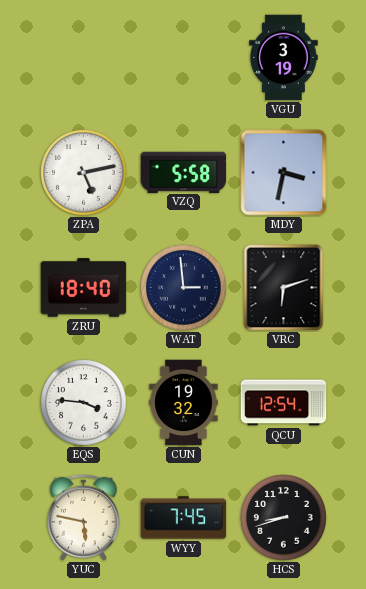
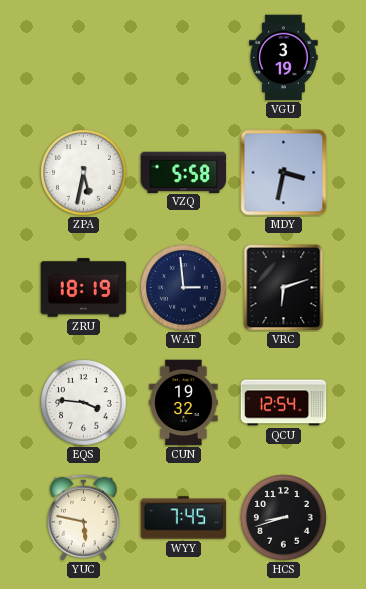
ZPA: 5:13 -> 5:32
ZRU: 18:40 -> 18:19
